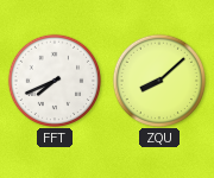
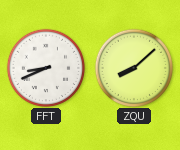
FFT: 7:41 -> 8:41
